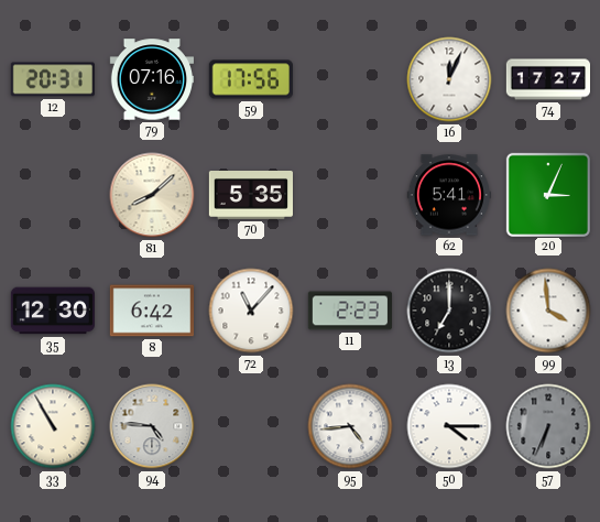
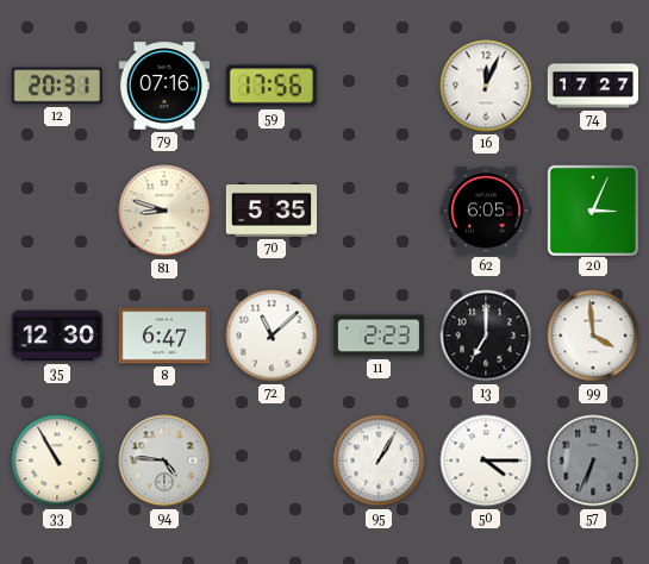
81: 8:08 -> 8:48
62: 5:41 -> 6:05
8: 6:42 -> 6:47
72: 11:07 -> 11:08
95: 4:44 -> 1:05
